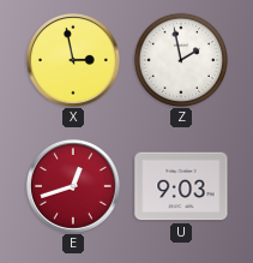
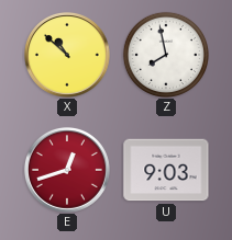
X: 2:58 -> 10:52
Z: 1:58 -> 7:58
